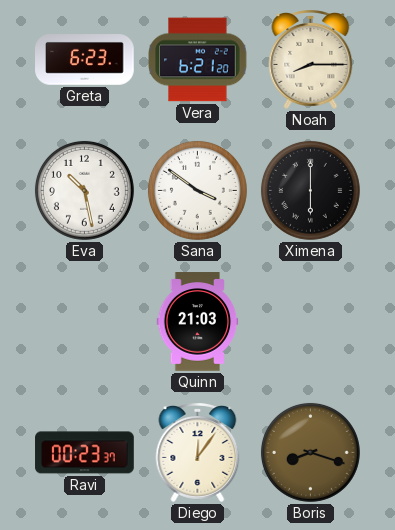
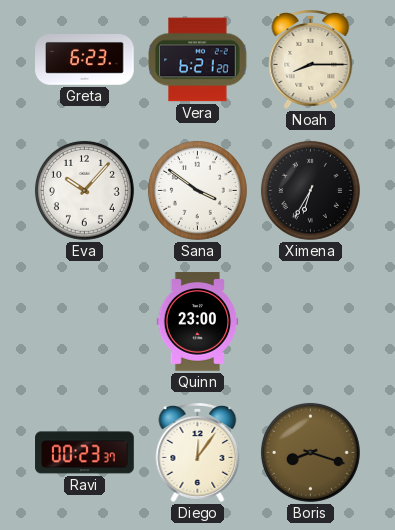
Eva: 10:28 -> 10:07
Ximena: 6:00 -> 6:35
Quinn: 21:03 -> 23:00
